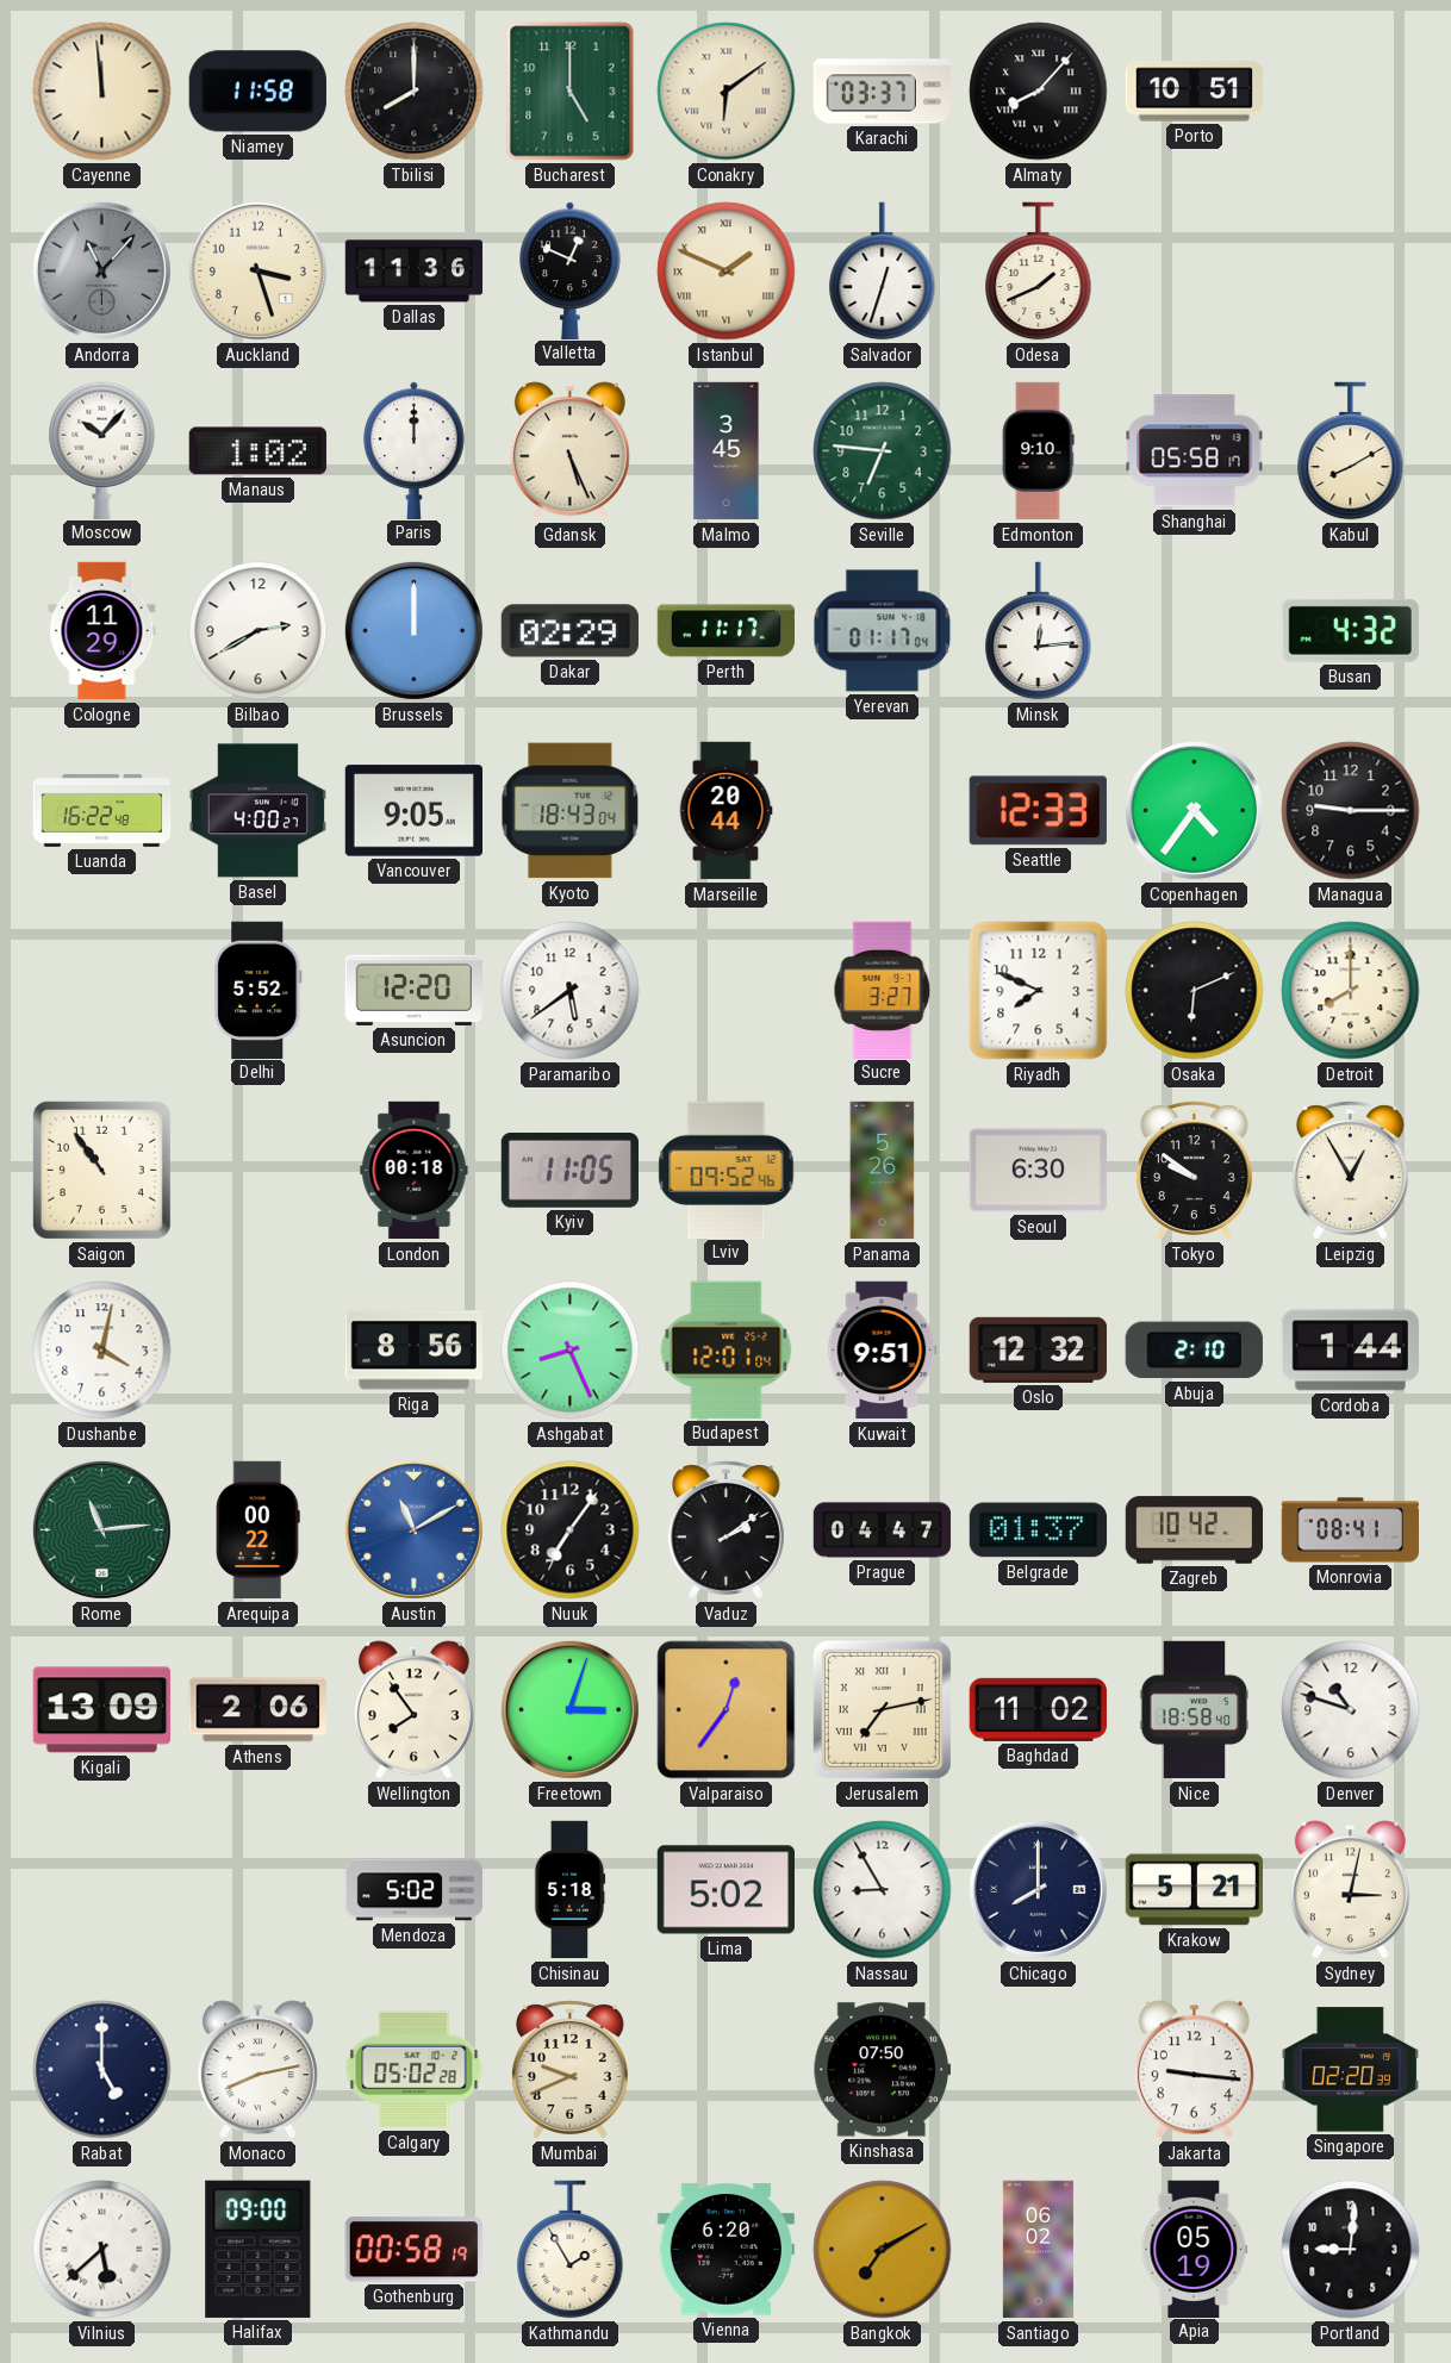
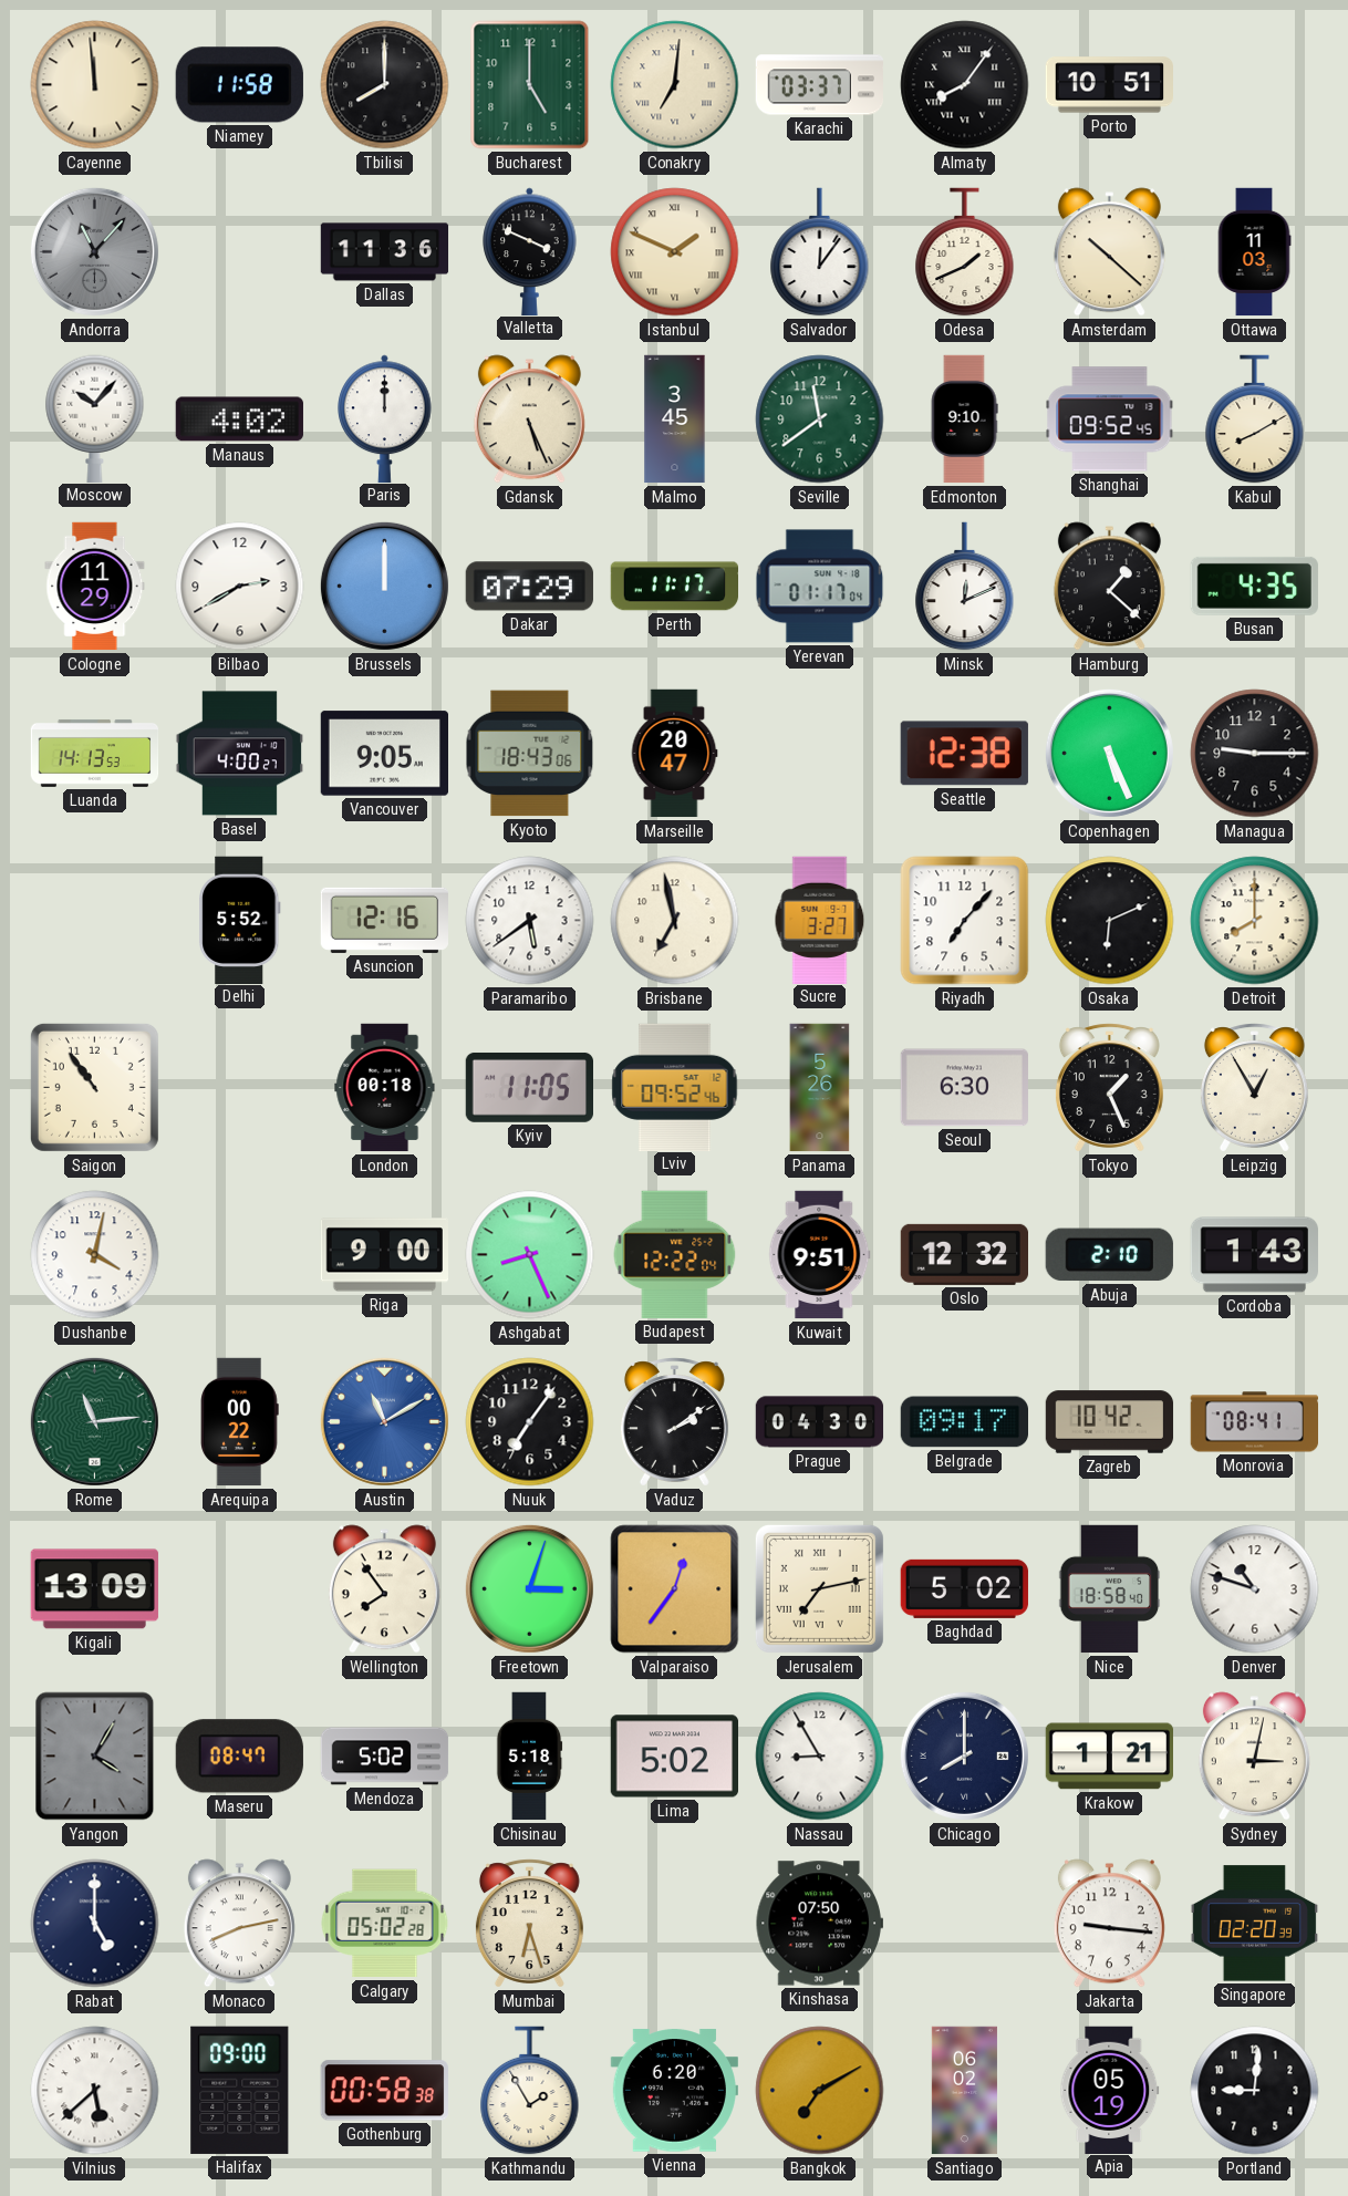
Conakry: 6:09 -> 7:01
Almaty: 8:07 -> 8:06
Auckland: 3:27 -> none
Valletta: 12:49 -> 3:49
Salvador: 12:33 -> 12:06
Amsterdam: none -> 10:22
Ottawa: none -> 11:03
Manaus: 1:02 -> 4:02
Seville: 6:46 -> 11:39
Shanghai: 05:58 -> 09:52
Dakar: 02:29 -> 07:29
Minsk: 12:14 -> 12:11
Hamburg: none -> 1:22
Busan: 4:32 -> 4:35
Luanda: 16:22 -> 14:13
Kyoto: 18:43:04 -> 18:43:06
Marseille: 20:44 -> 20:47
Seattle: 12:33 -> 12:38
Copenhagen: 4:36 -> 5:26
Asuncion: 12:20 -> 12:16
Brisbane: none -> 6:58
Riyadh: 7:49 -> 7:07
Tokyo: 9:51 -> 1:26
Riga: 8:56 -> 9:00
Budapest: 12:01 -> 12:22
Cordoba: 1:44 -> 1:43
Prague: 04:47 -> 04:30
Belgrade: 01:37 -> 09:17
Athens: 2:06 -> none
Baghdad: 11:02 -> 5:02
Yangon: none -> 4:05
Maseru: none -> 08:47
Krakow: 5:21 -> 1:21
Mumbai: 9:41 -> 6:27
Gothenburg: 00:58:19 -> 00:58:38
